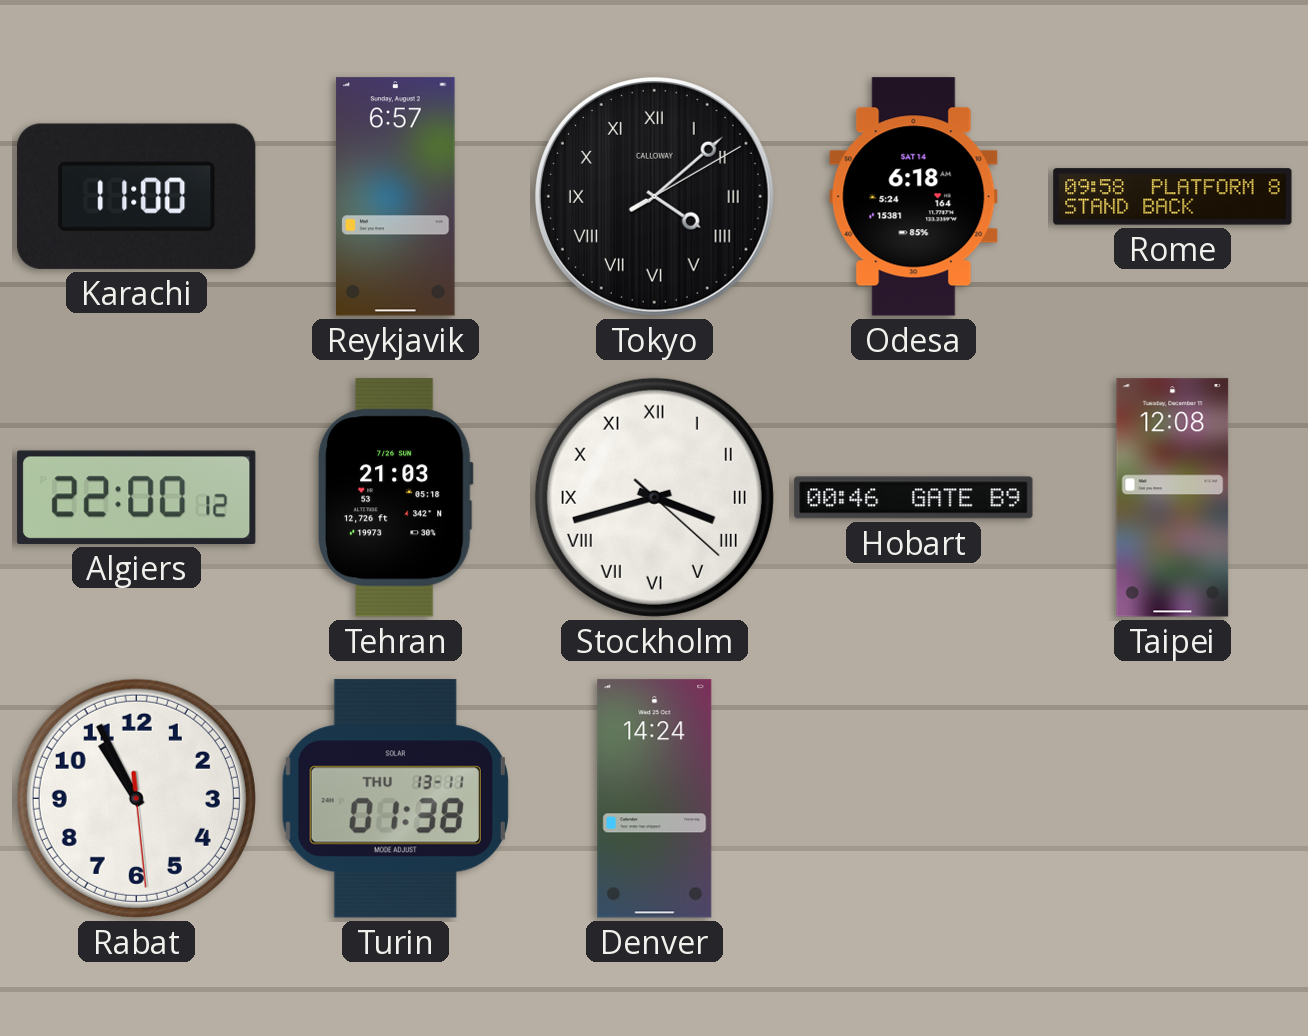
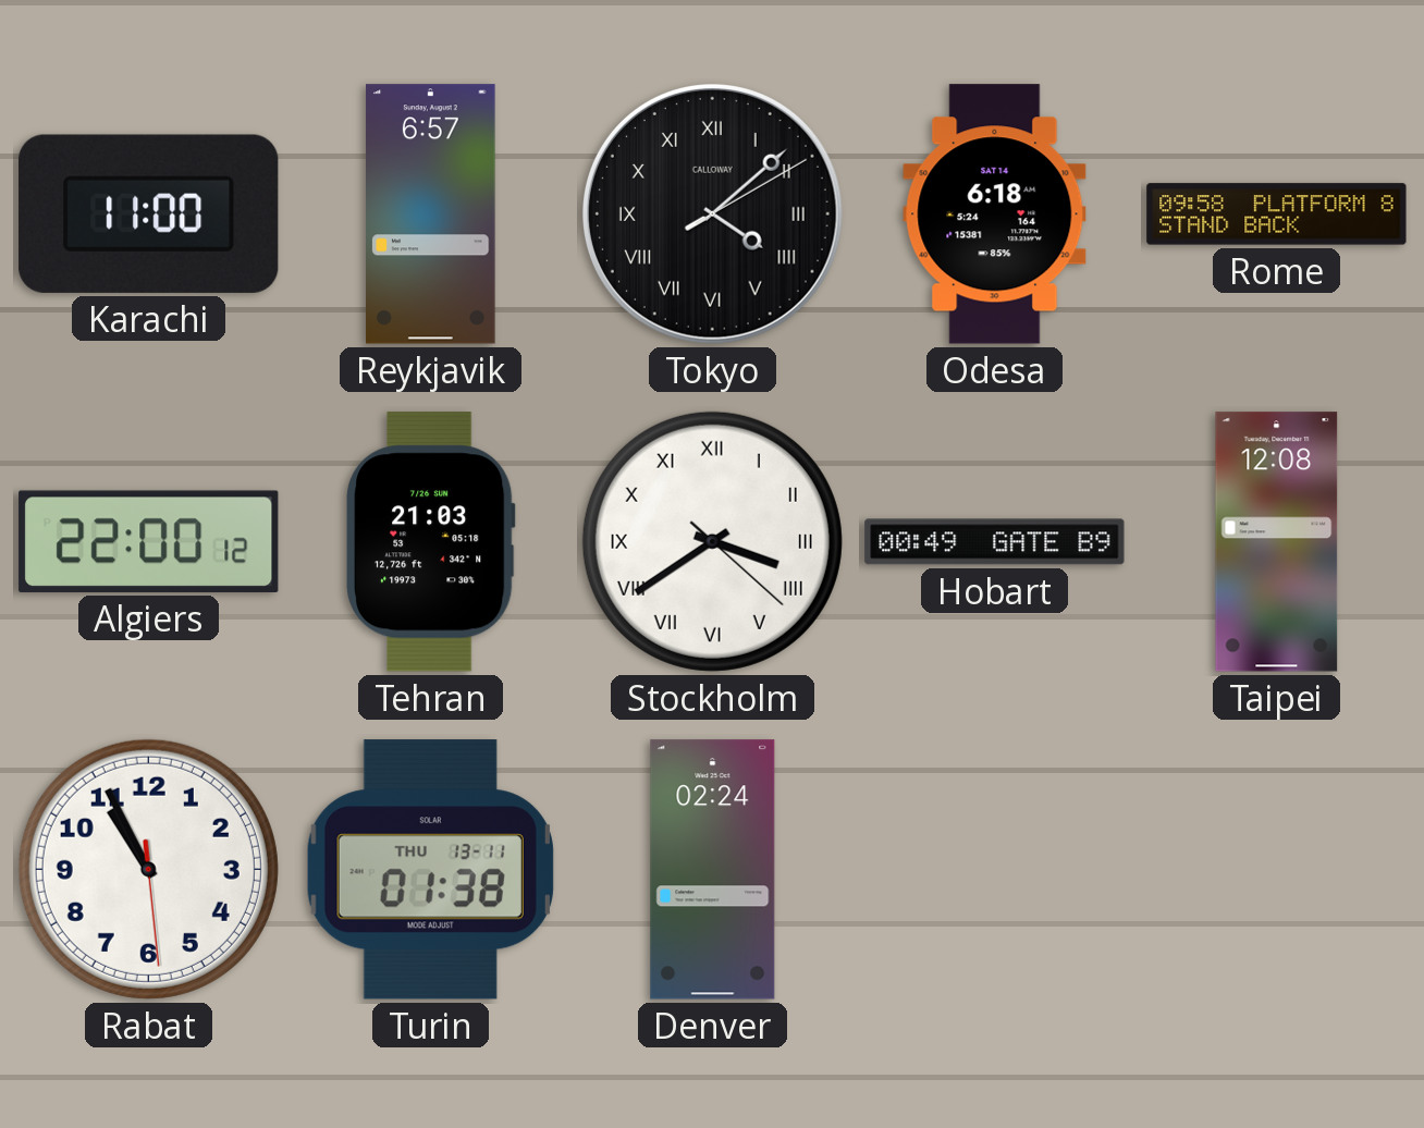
Stockholm: 3:42 -> 3:39
Hobart: 00:46 -> 00:49
Denver: 14:24 -> 02:24
